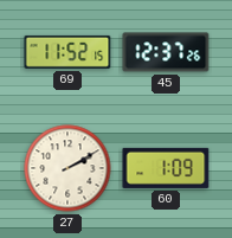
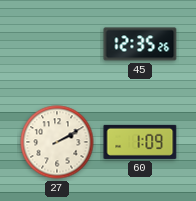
69: 11:52 -> none
45: 12:37 -> 12:35
